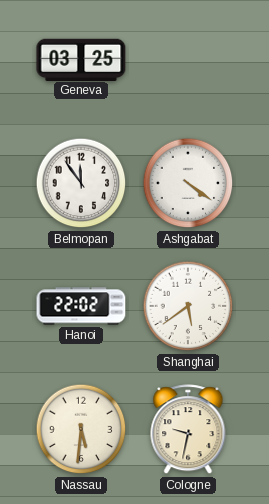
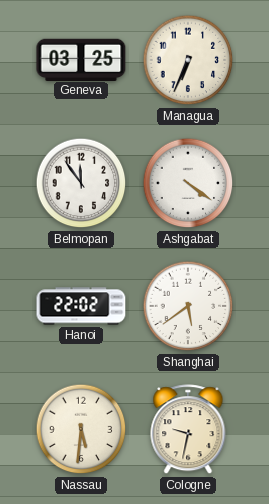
Managua: none -> 6:34
